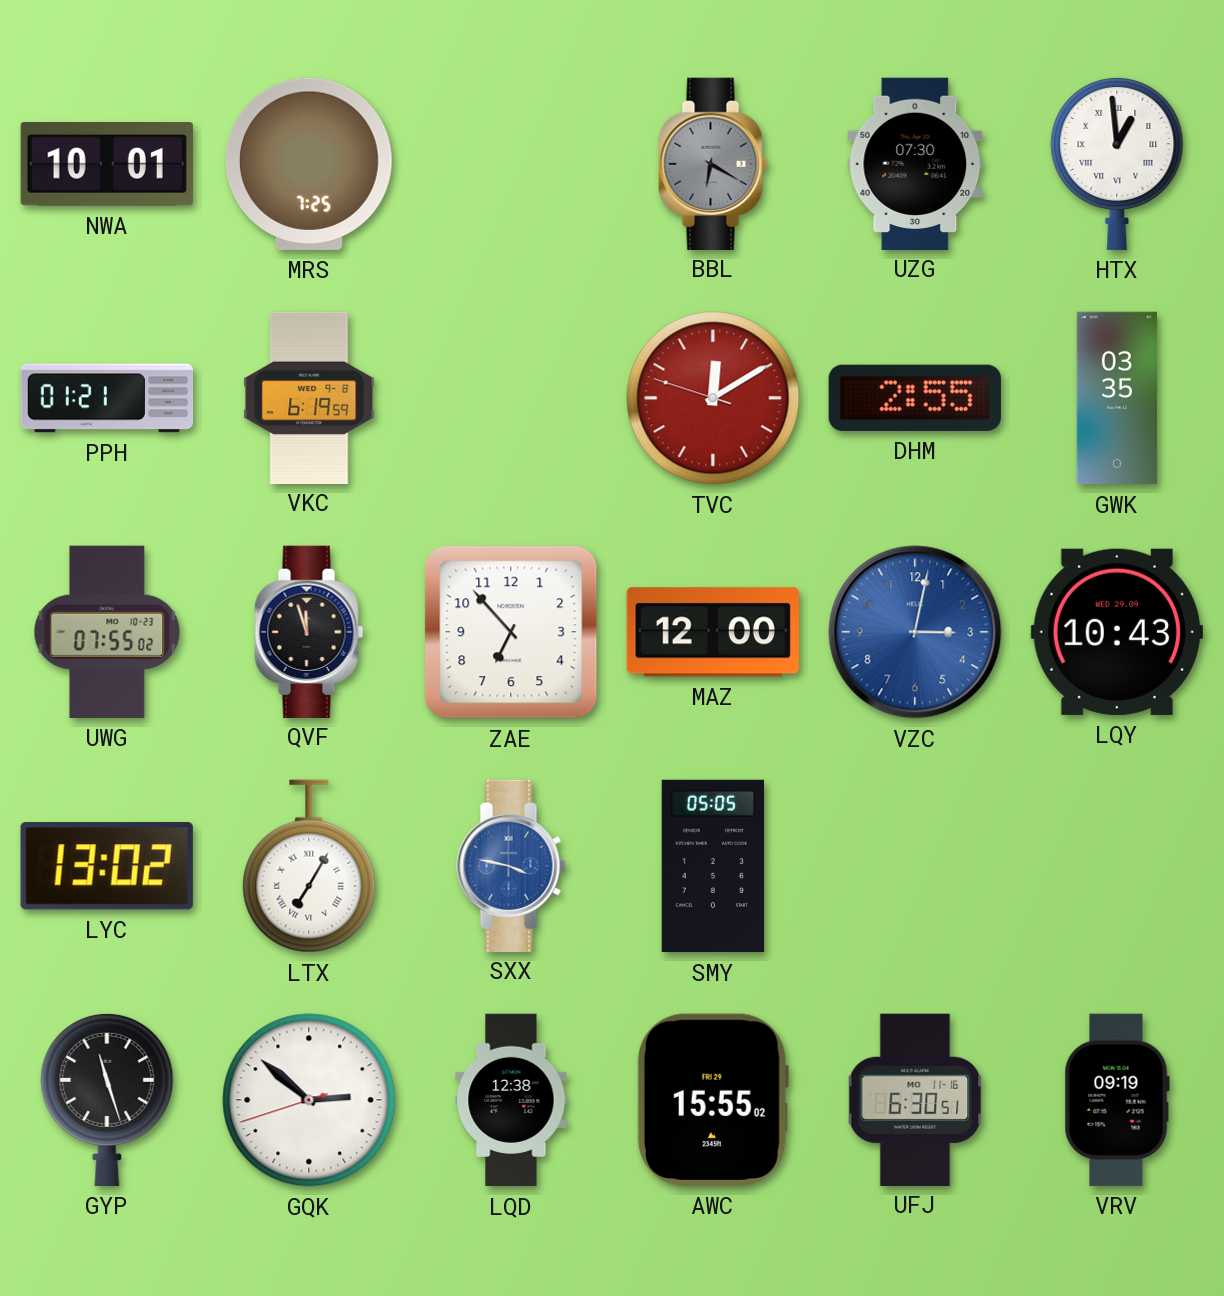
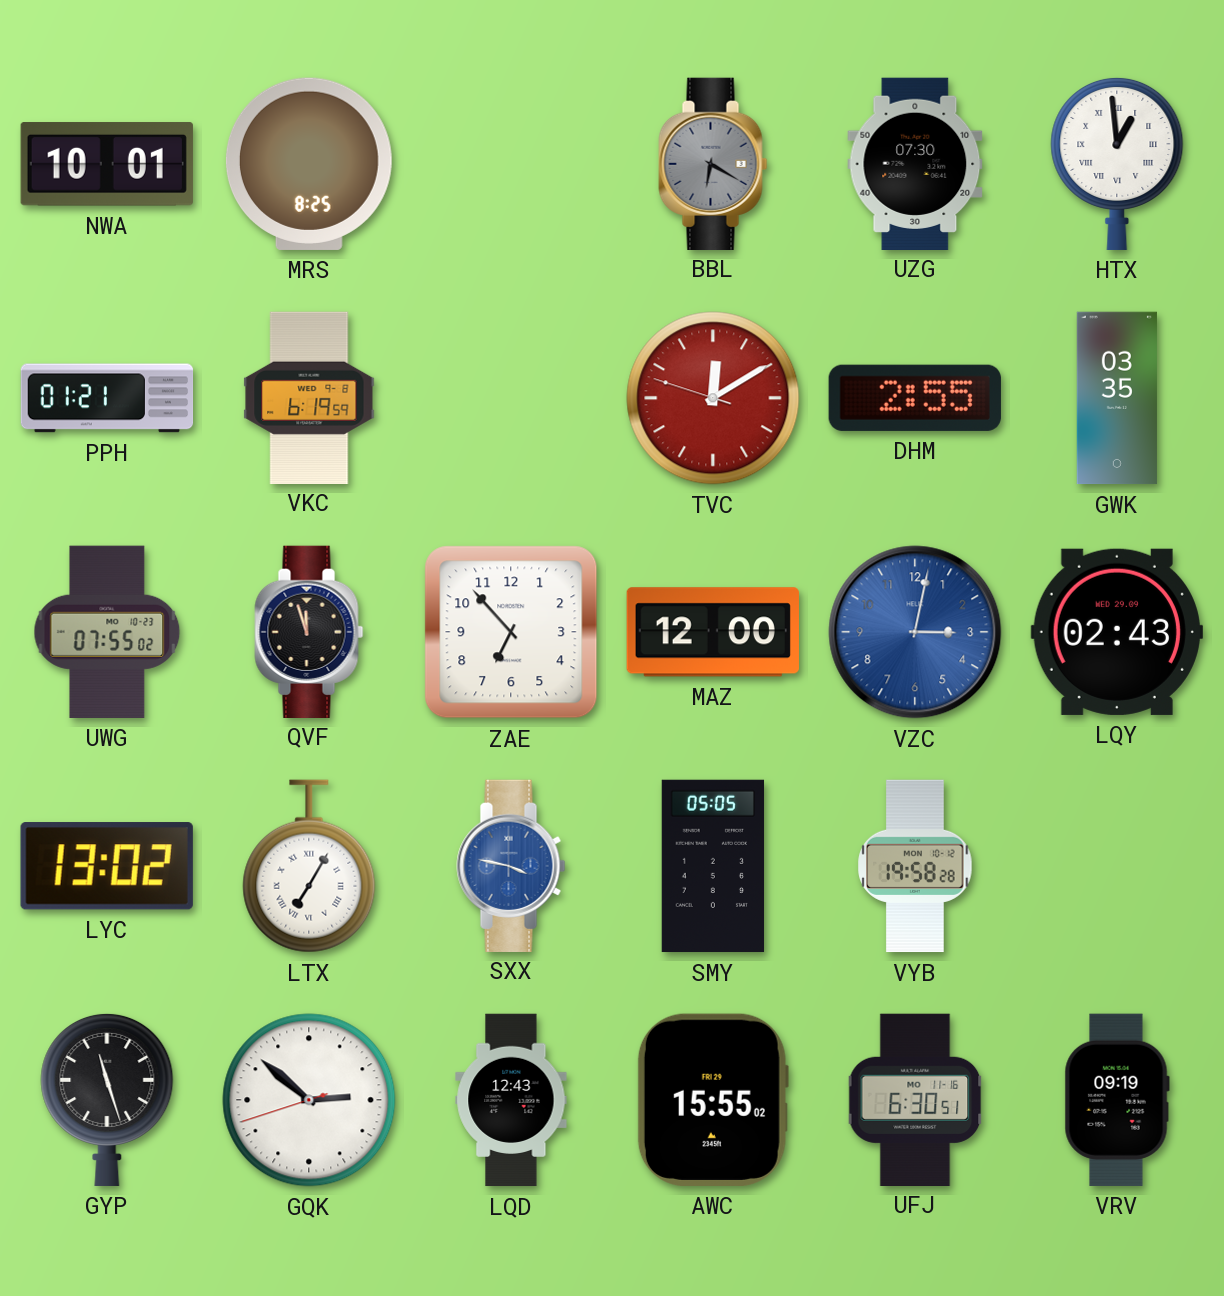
MRS: 7:25 -> 8:25
LQY: 10:43 -> 02:43
VYB: none -> 19:58
LQD: 12:38 -> 12:43
